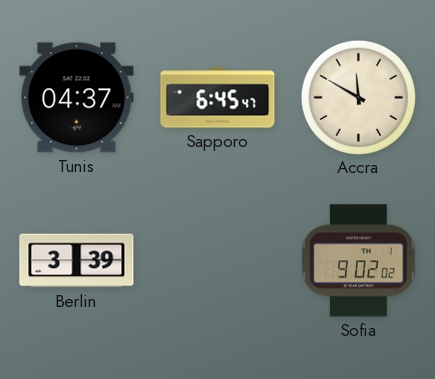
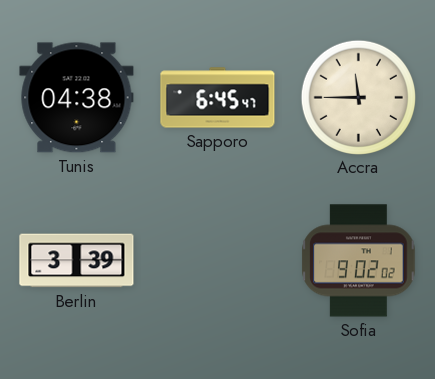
Tunis: 04:37 -> 04:38
Accra: 11:50 -> 11:45
